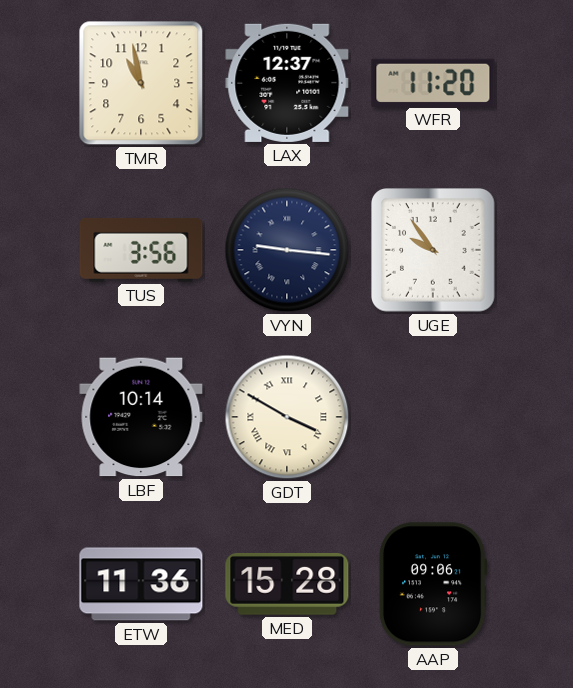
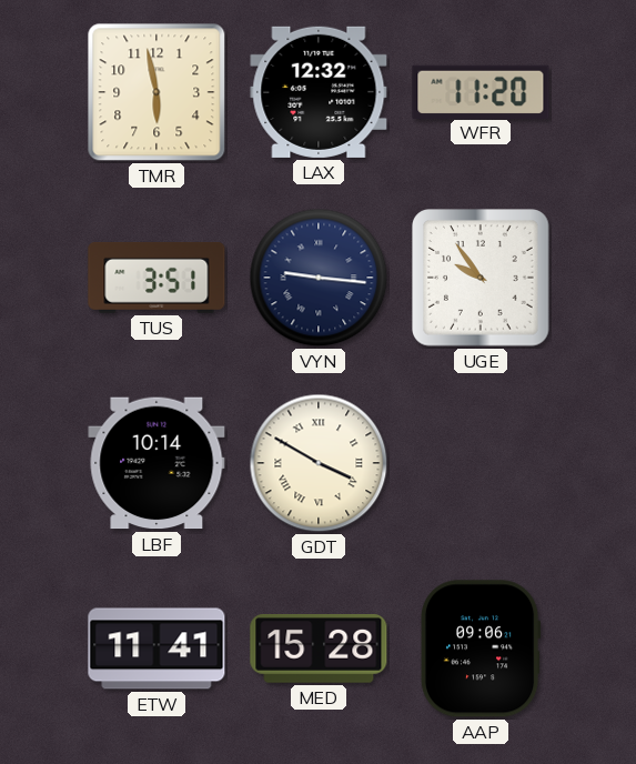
TMR: 10:58 -> 5:58
LAX: 12:37 -> 12:32
TUS: 3:56 -> 3:51
ETW: 11:36 -> 11:41
